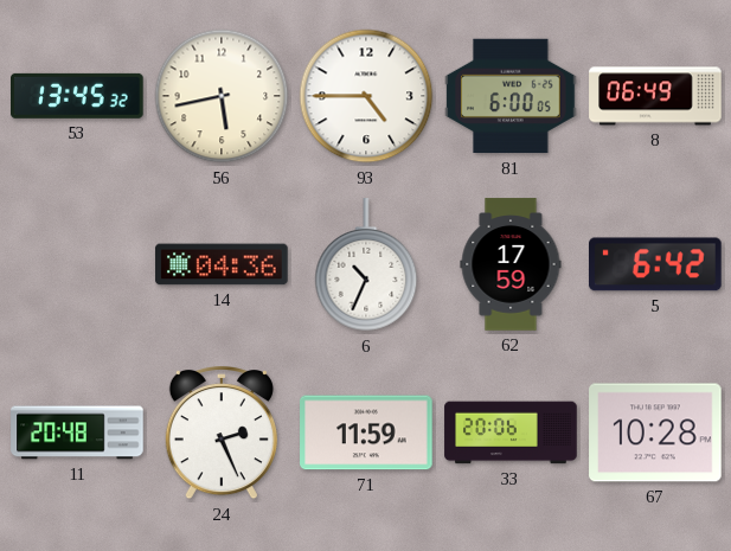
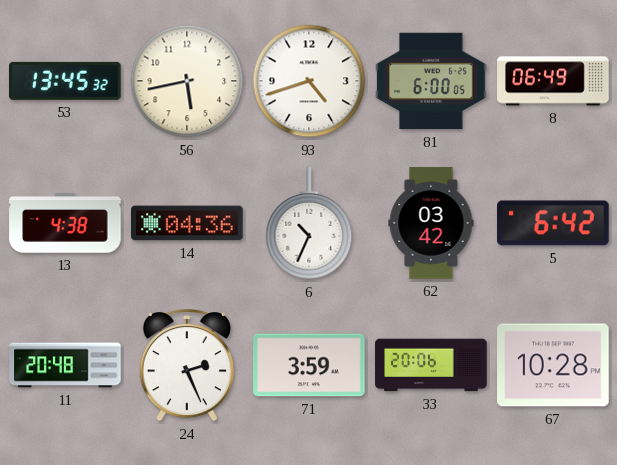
93: 4:45 -> 4:42
13: none -> 4:38
62: 17:59 -> 03:42
71: 11:59 -> 3:59
